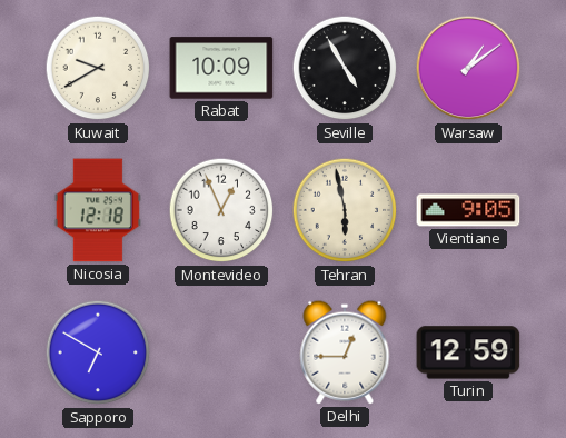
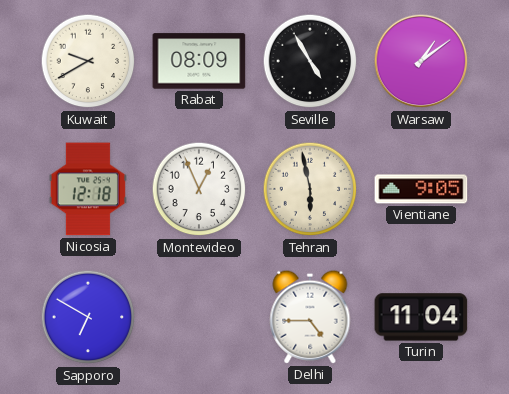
Rabat: 10:09 -> 08:09
Delhi: 12:45 -> 4:45
Turin: 12:59 -> 11:04
